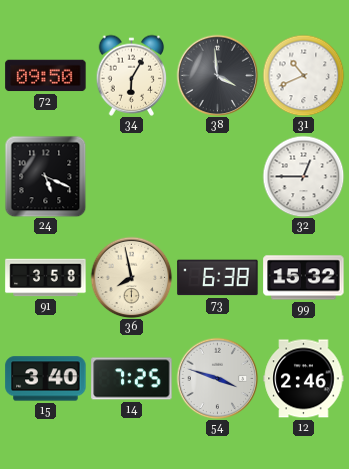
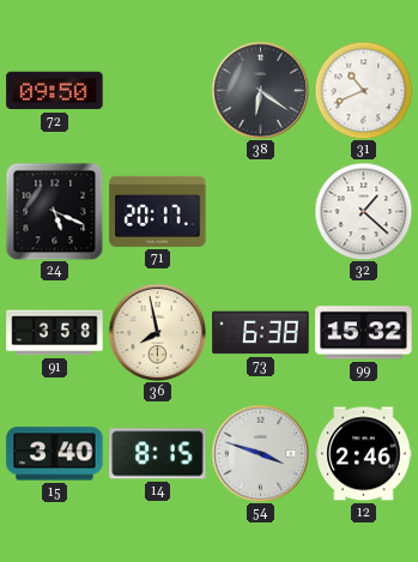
34: 6:05 -> none
38: 3:59 -> 6:21
71: none -> 20:17
32: 12:45 -> 1:22
14: 7:25 -> 8:15
